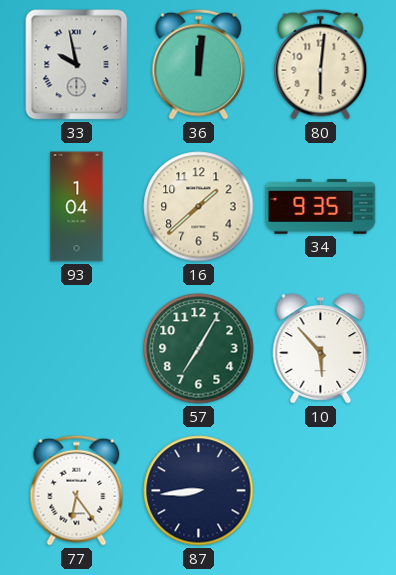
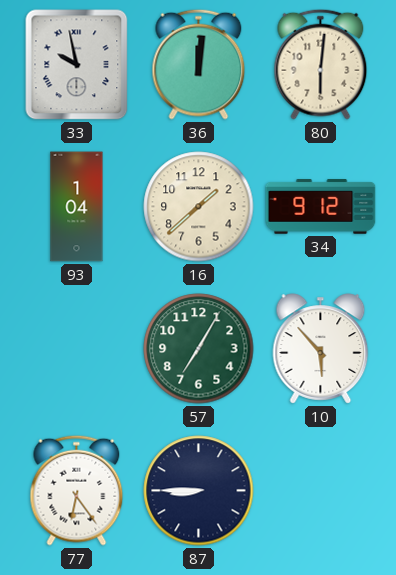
34: 9:35 -> 9:12
87: 8:44 -> 8:45
